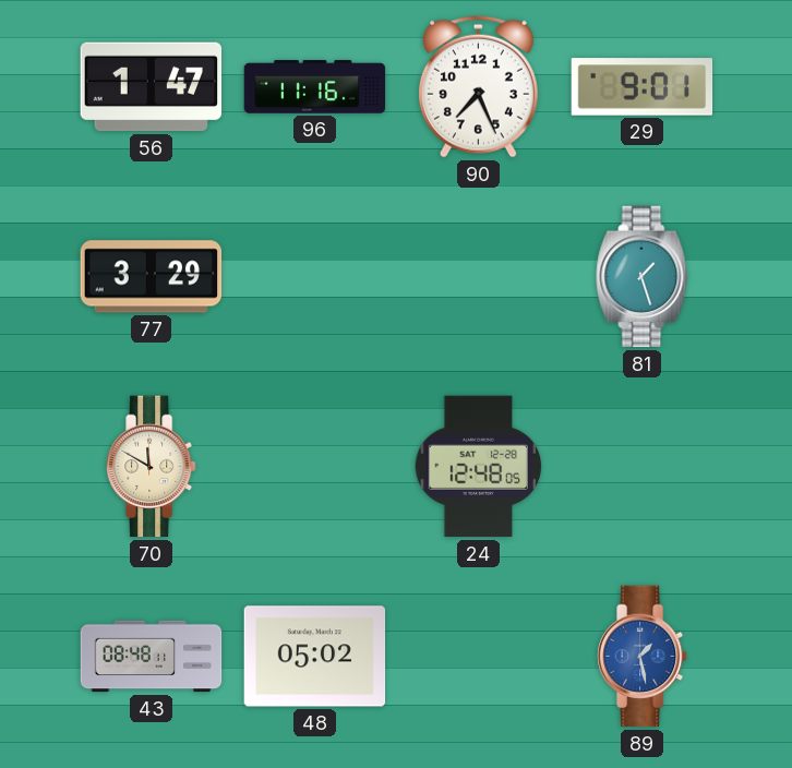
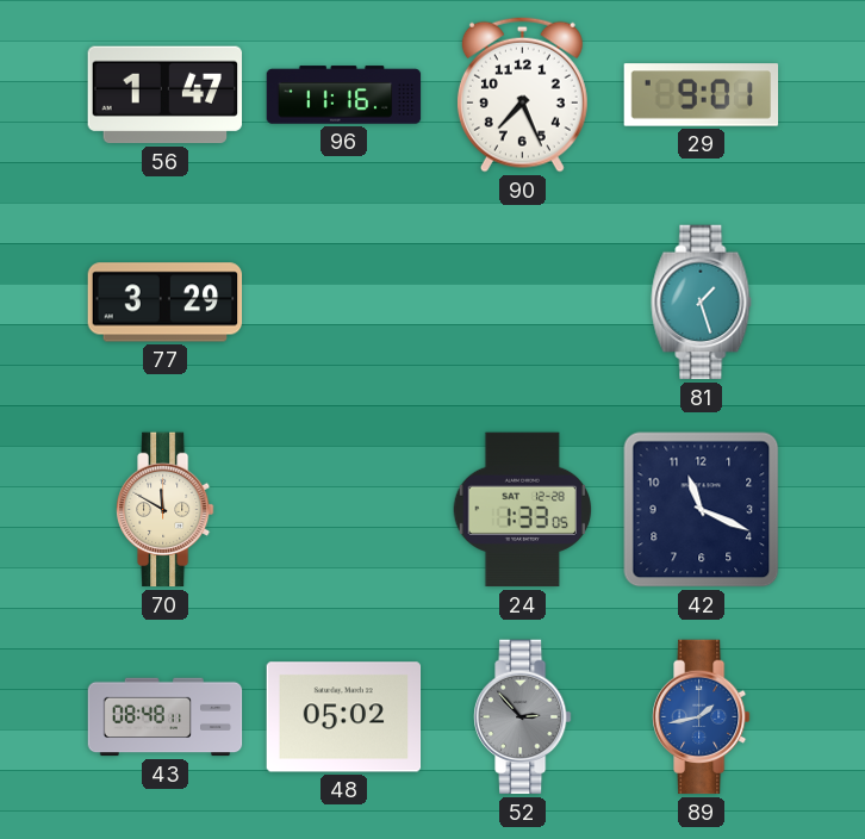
24: 12:48 -> 1:33
42: none -> 11:19
52: none -> 2:53
89: 1:28 -> 1:43
